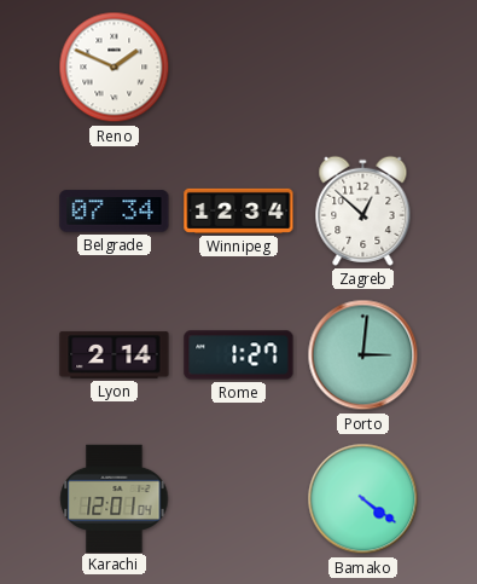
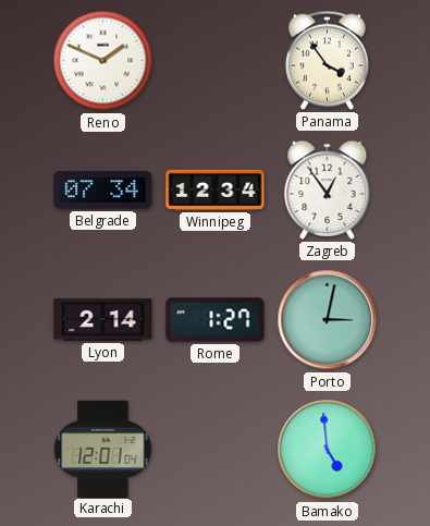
Panama: none -> 3:54
Zagreb: 12:52 -> 12:54
Porto: 3:01 -> 3:02
Bamako: 4:21 -> 4:59
